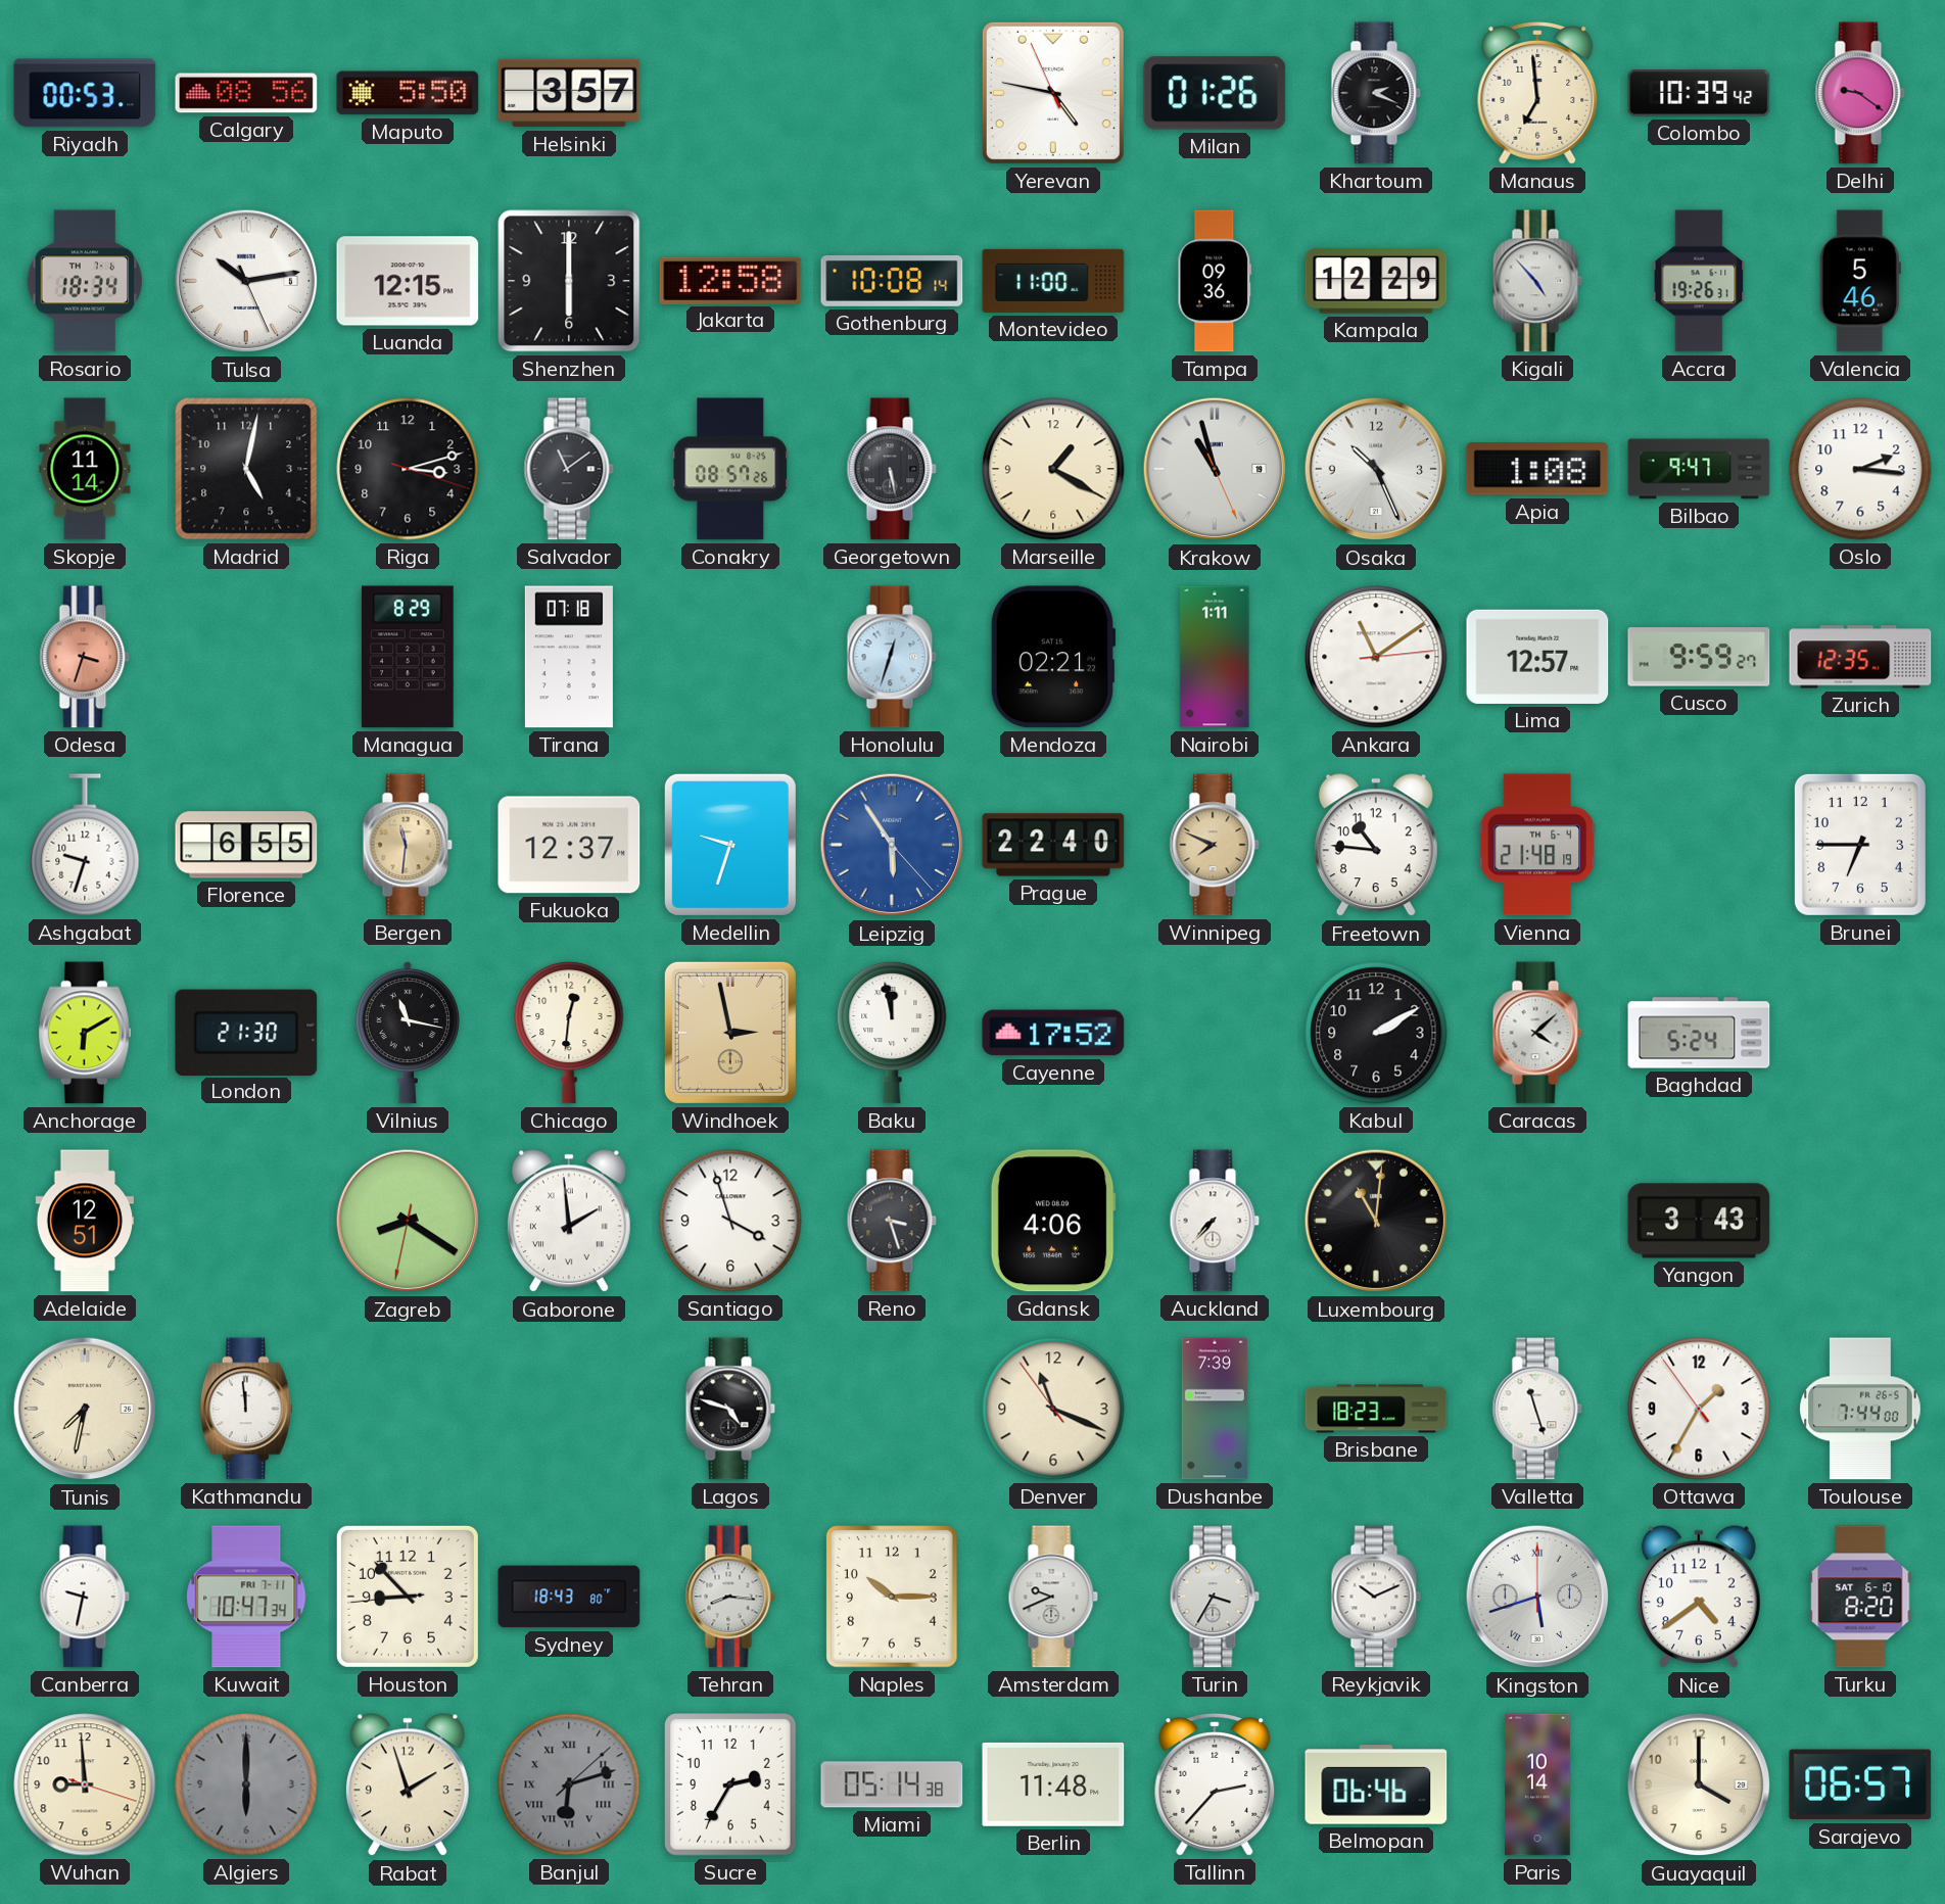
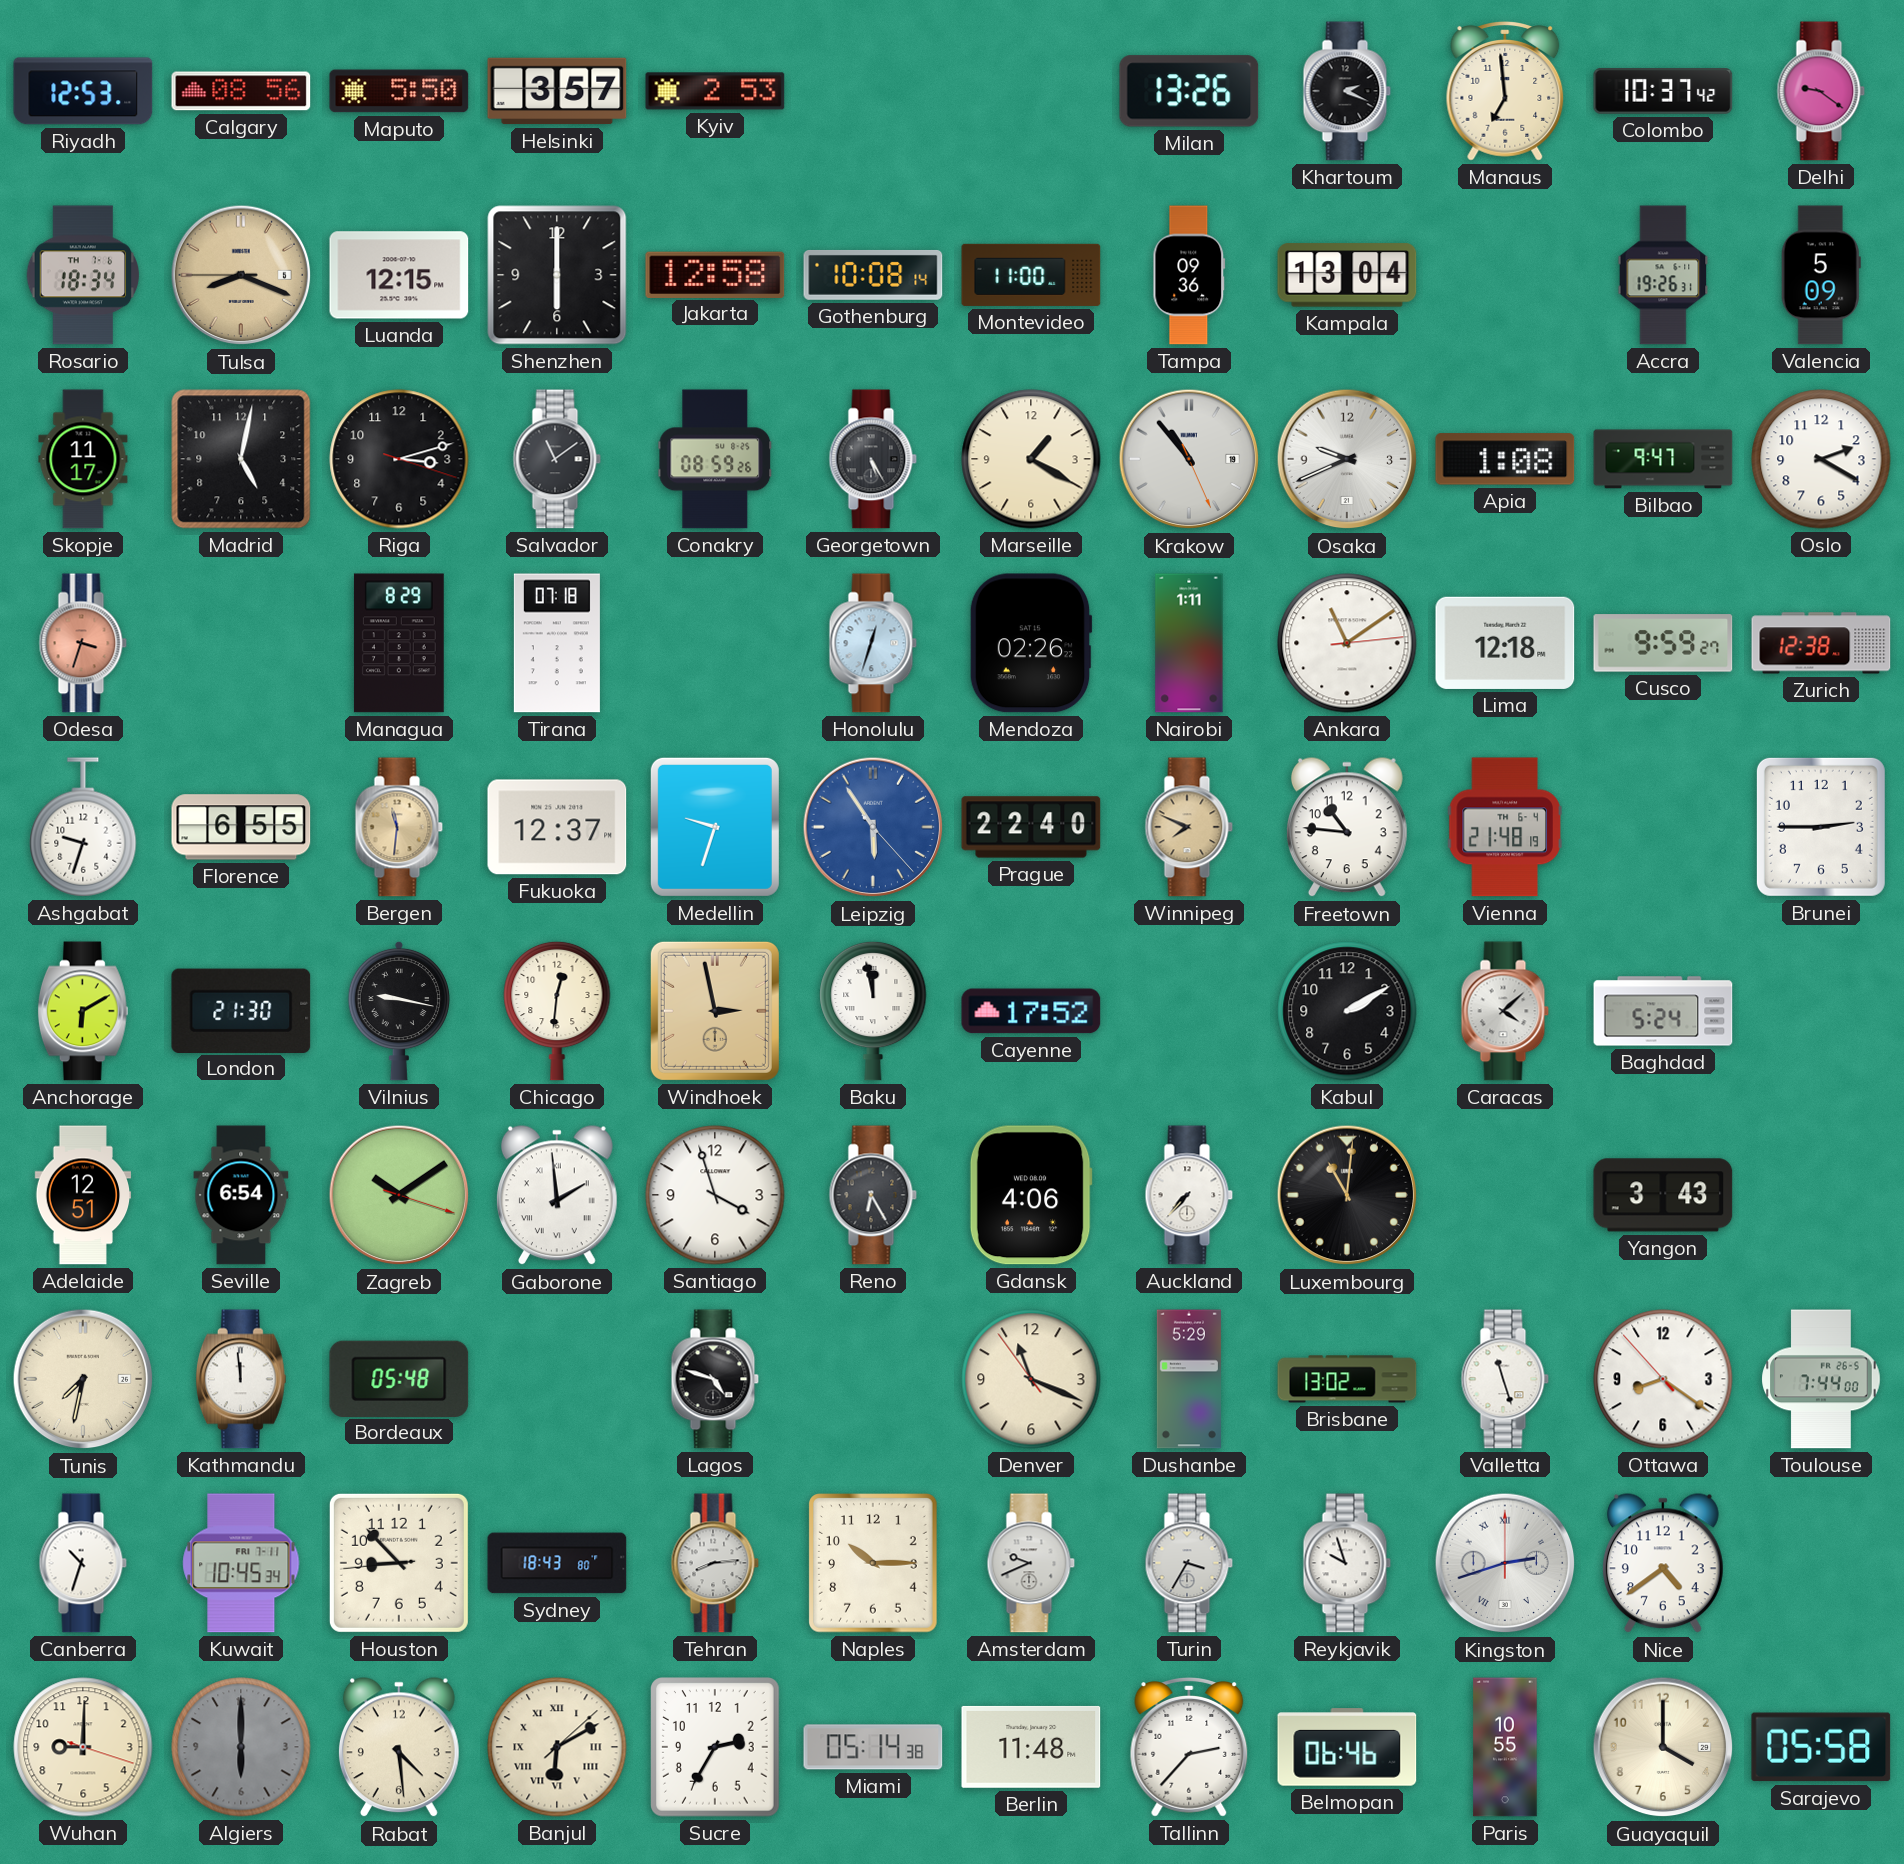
Riyadh: 00:53 -> 12:53
Kyiv: none -> 2:53
Yerevan: 4:46 -> none
Milan: 01:26 -> 13:26
Colombo: 10:39 -> 10:37
Tulsa: 10:13 -> 8:18
Tulsa dial: white -> champagne
Kampala: 12:29 -> 13:04
Kigali: 4:53 -> none
Valencia: 5:46 -> 5:09
Skopje: 11:14 -> 11:17
Conakry: 08:57 -> 08:59
Georgetown: 5:28 -> 5:25
Krakow: 10:57 -> 10:53
Osaka: 10:26 -> 9:41
Oslo: 2:16 -> 2:20
Mendoza: 02:21 -> 02:26
Lima: 12:57 -> 12:18
Zurich: 12:35 -> 12:38
Brunei: 6:45 -> 2:45
Vilnius: 11:17 -> 9:17
Seville: none -> 6:54
Zagreb: 8:20 -> 10:09
Reno: 3:27 -> 6:25
Bordeaux: none -> 05:48
Dushanbe: 7:39 -> 5:29
Brisbane: 18:23 -> 13:02
Ottawa: 1:34 -> 8:20
Canberra: 9:32 -> 10:33
Kuwait: 10:47 -> 10:45
Tehran: 8:16 -> 8:14
Reykjavik: 10:11 -> 9:57
Kingston: 5:42 -> 2:42
Turku: 8:20 -> none
Wuhan: 8:59 -> 9:00
Rabat: 1:57 -> 4:29
Banjul: 6:12 -> 6:10
Banjul dial: grey -> cream
Paris: 10:14 -> 10:55
Sarajevo: 06:57 -> 05:58
